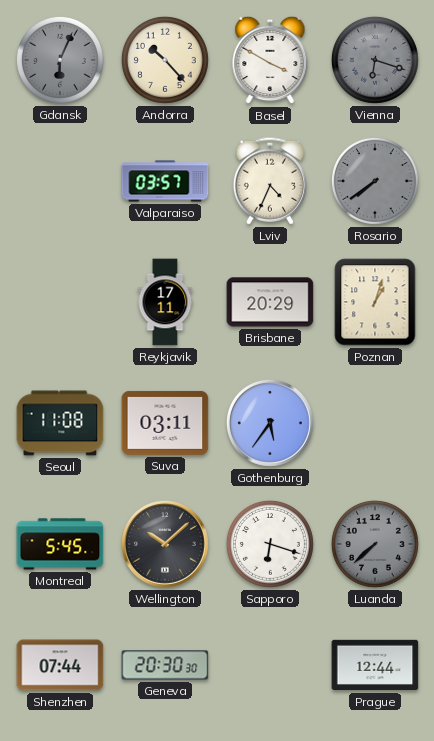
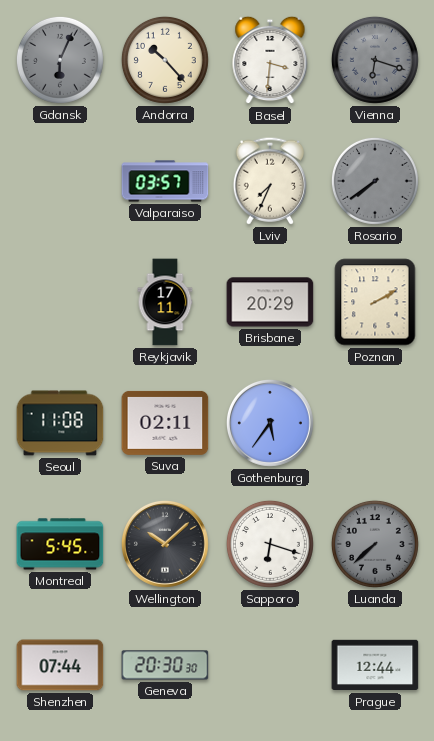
Basel: 3:50 -> 3:31
Lviv: 4:34 -> 7:34
Poznan: 1:03 -> 2:10
Suva: 03:11 -> 02:11
